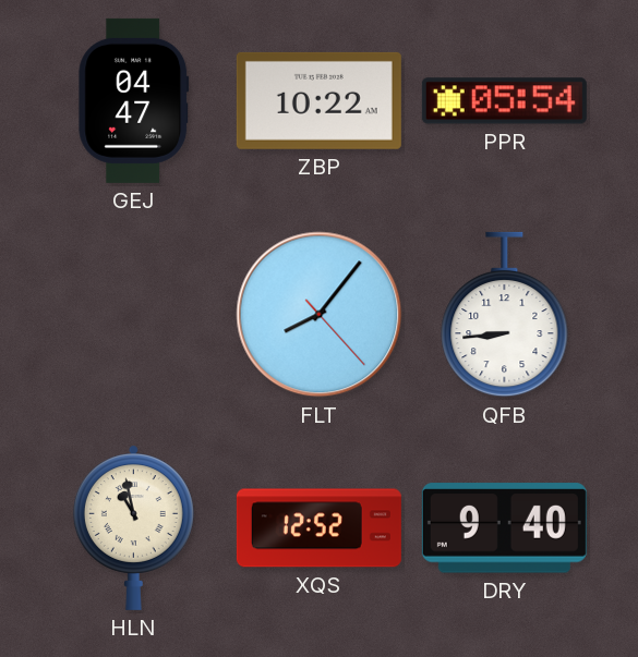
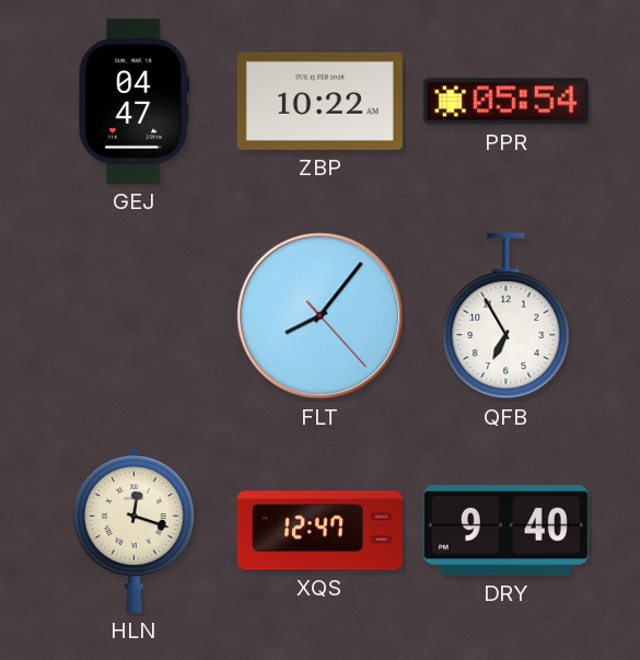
QFB: 8:44 -> 6:55
HLN: 10:58 -> 12:18
XQS: 12:52 -> 12:47
